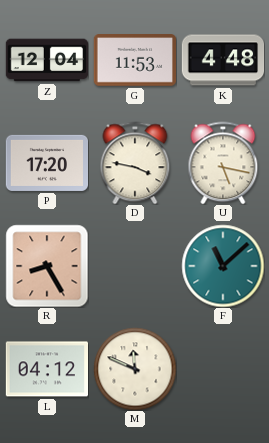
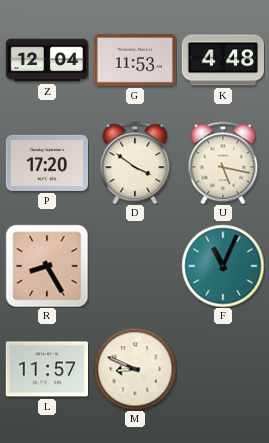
D: 3:47 -> 3:51
F: 11:08 -> 11:04
L: 04:12 -> 11:57
M: 11:49 -> 8:49
